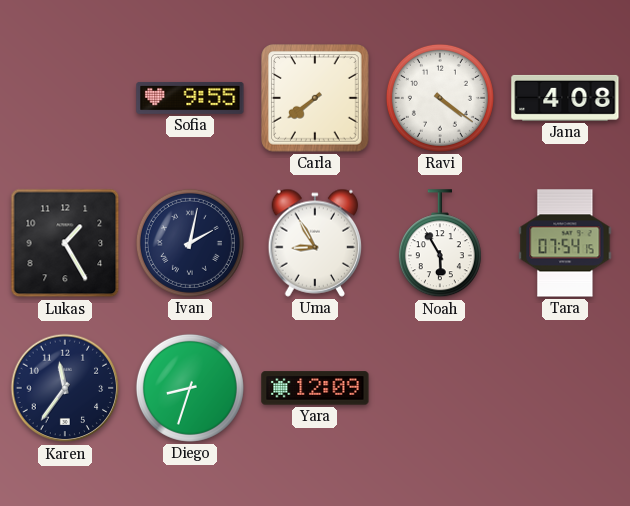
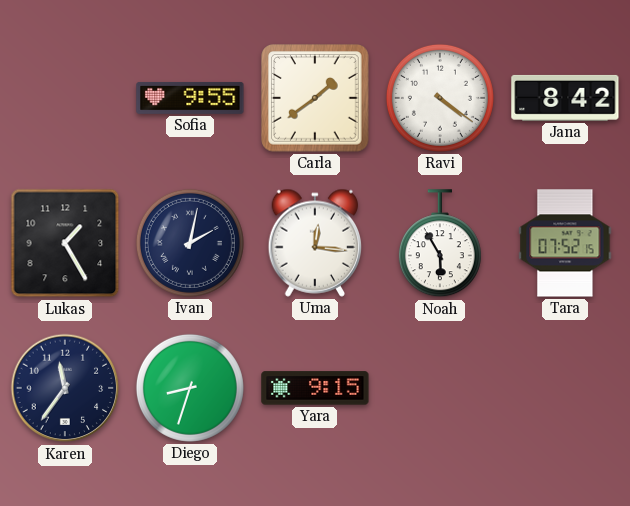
Carla: 7:39 -> 1:39
Jana: 4:08 -> 8:42
Uma: 8:55 -> 12:16
Tara: 07:54 -> 07:52
Yara: 12:09 -> 9:15
